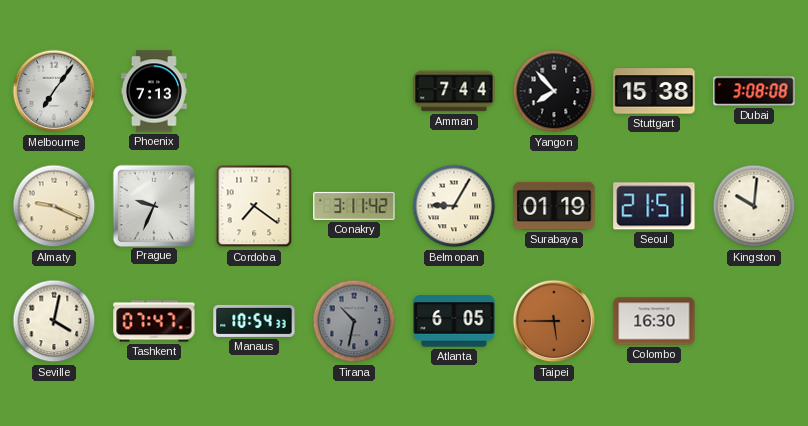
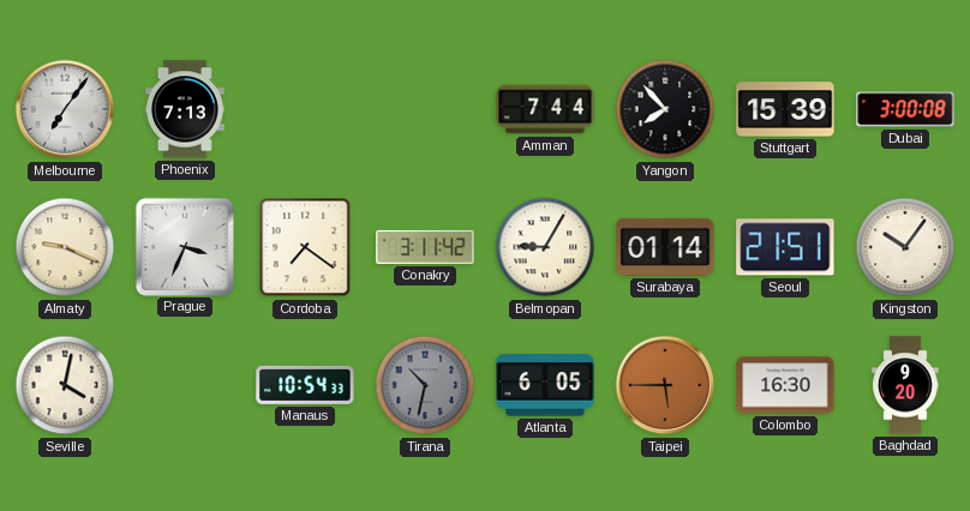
Stuttgart: 15:38 -> 15:39
Dubai: 3:08 -> 3:00
Prague: 9:34 -> 3:34
Surabaya: 01:19 -> 01:14
Kingston: 10:01 -> 10:06
Tashkent: 07:47 -> none
Baghdad: none -> 9:20
